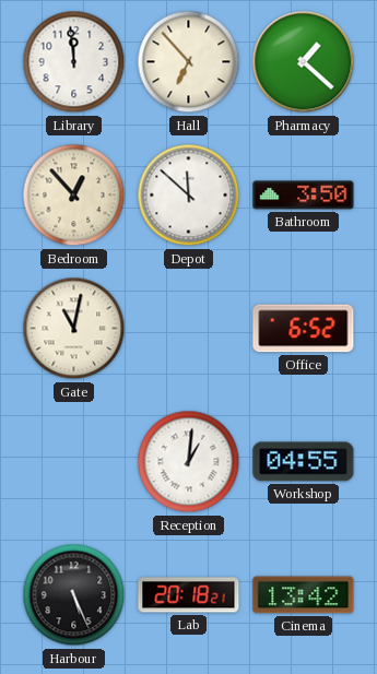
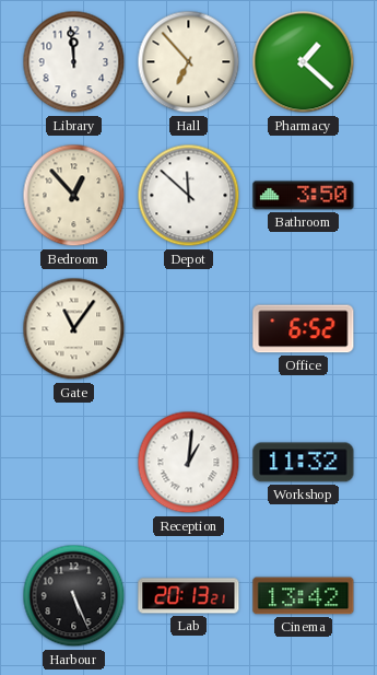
Gate: 11:02 -> 11:06
Workshop: 04:55 -> 11:32
Lab: 20:18 -> 20:13
